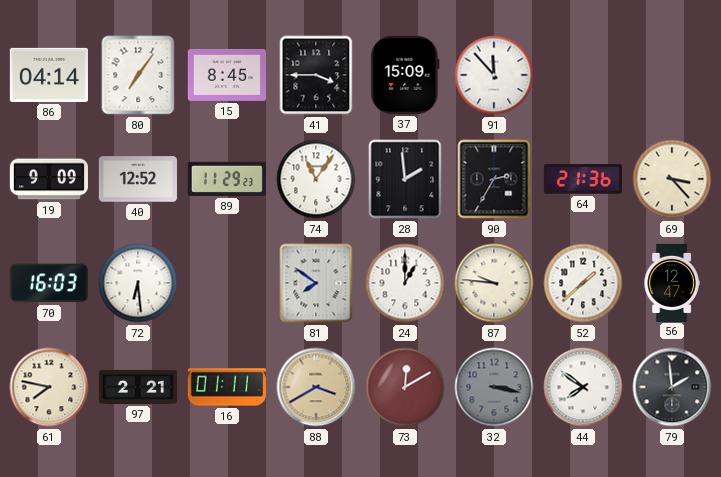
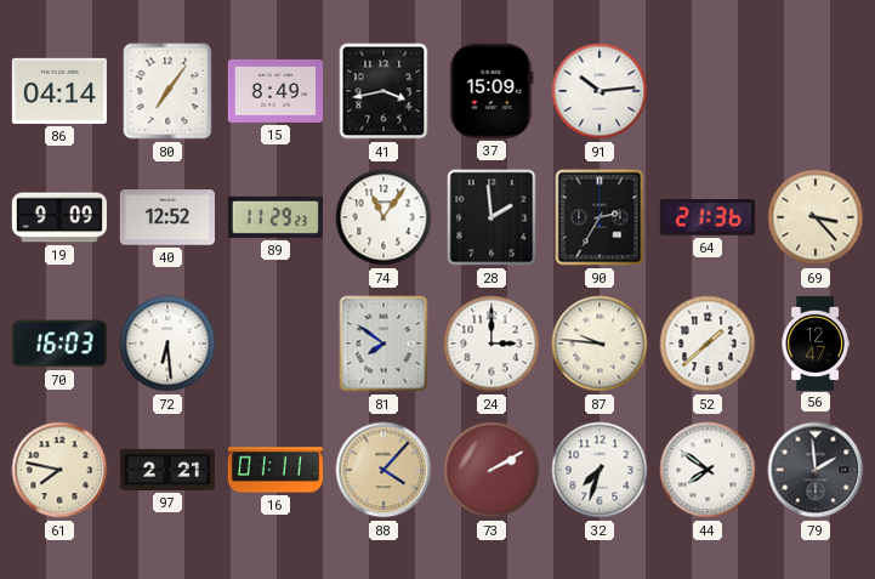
15: 8:45 -> 8:49
41: 3:45 -> 3:43
91: 11:53 -> 10:14
24: 1:00 -> 3:00
88: 3:40 -> 4:07
73: 12:10 -> 2:10
32: 3:17 -> 7:33
32 dial: grey -> white
